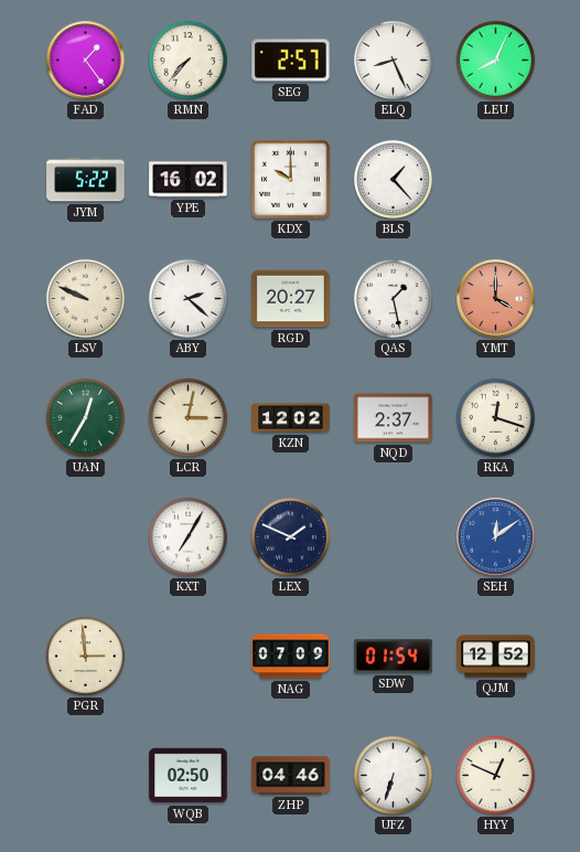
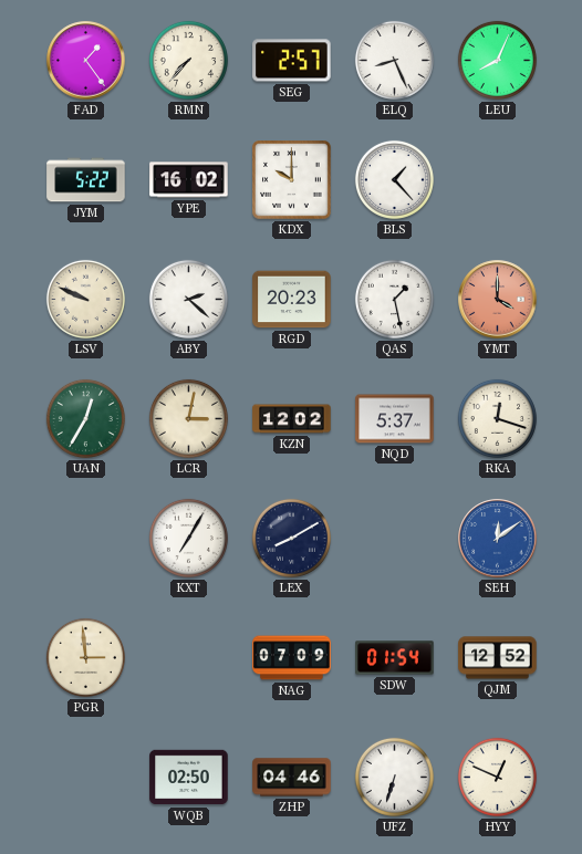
RGD: 20:27 -> 20:23
NQD: 2:37 -> 5:37
LEX: 1:49 -> 8:10
